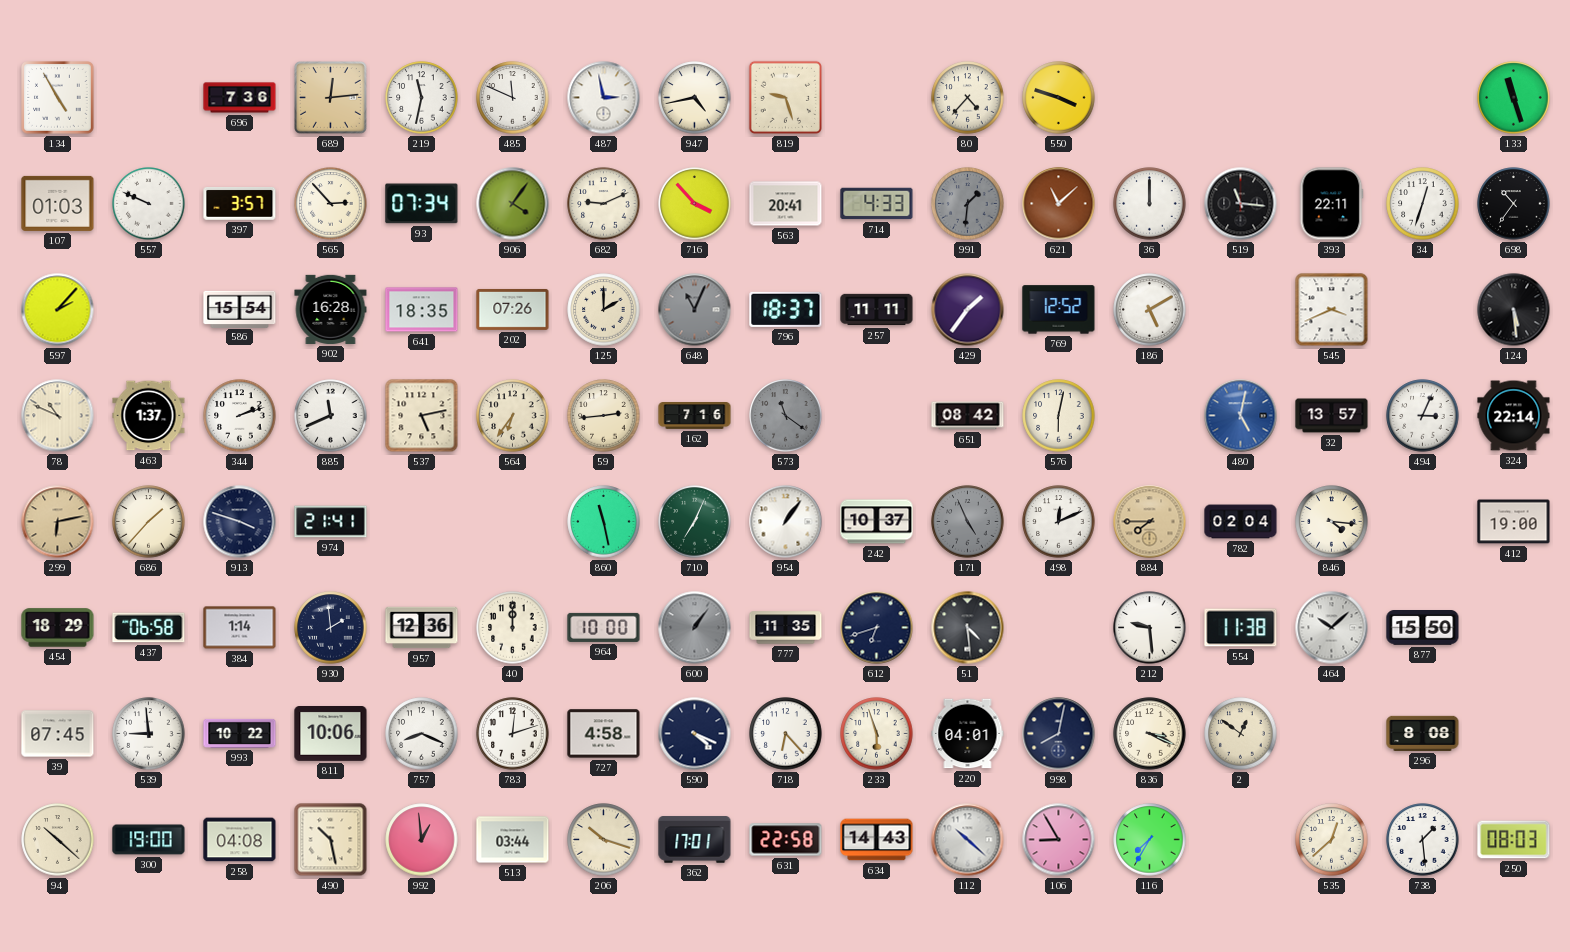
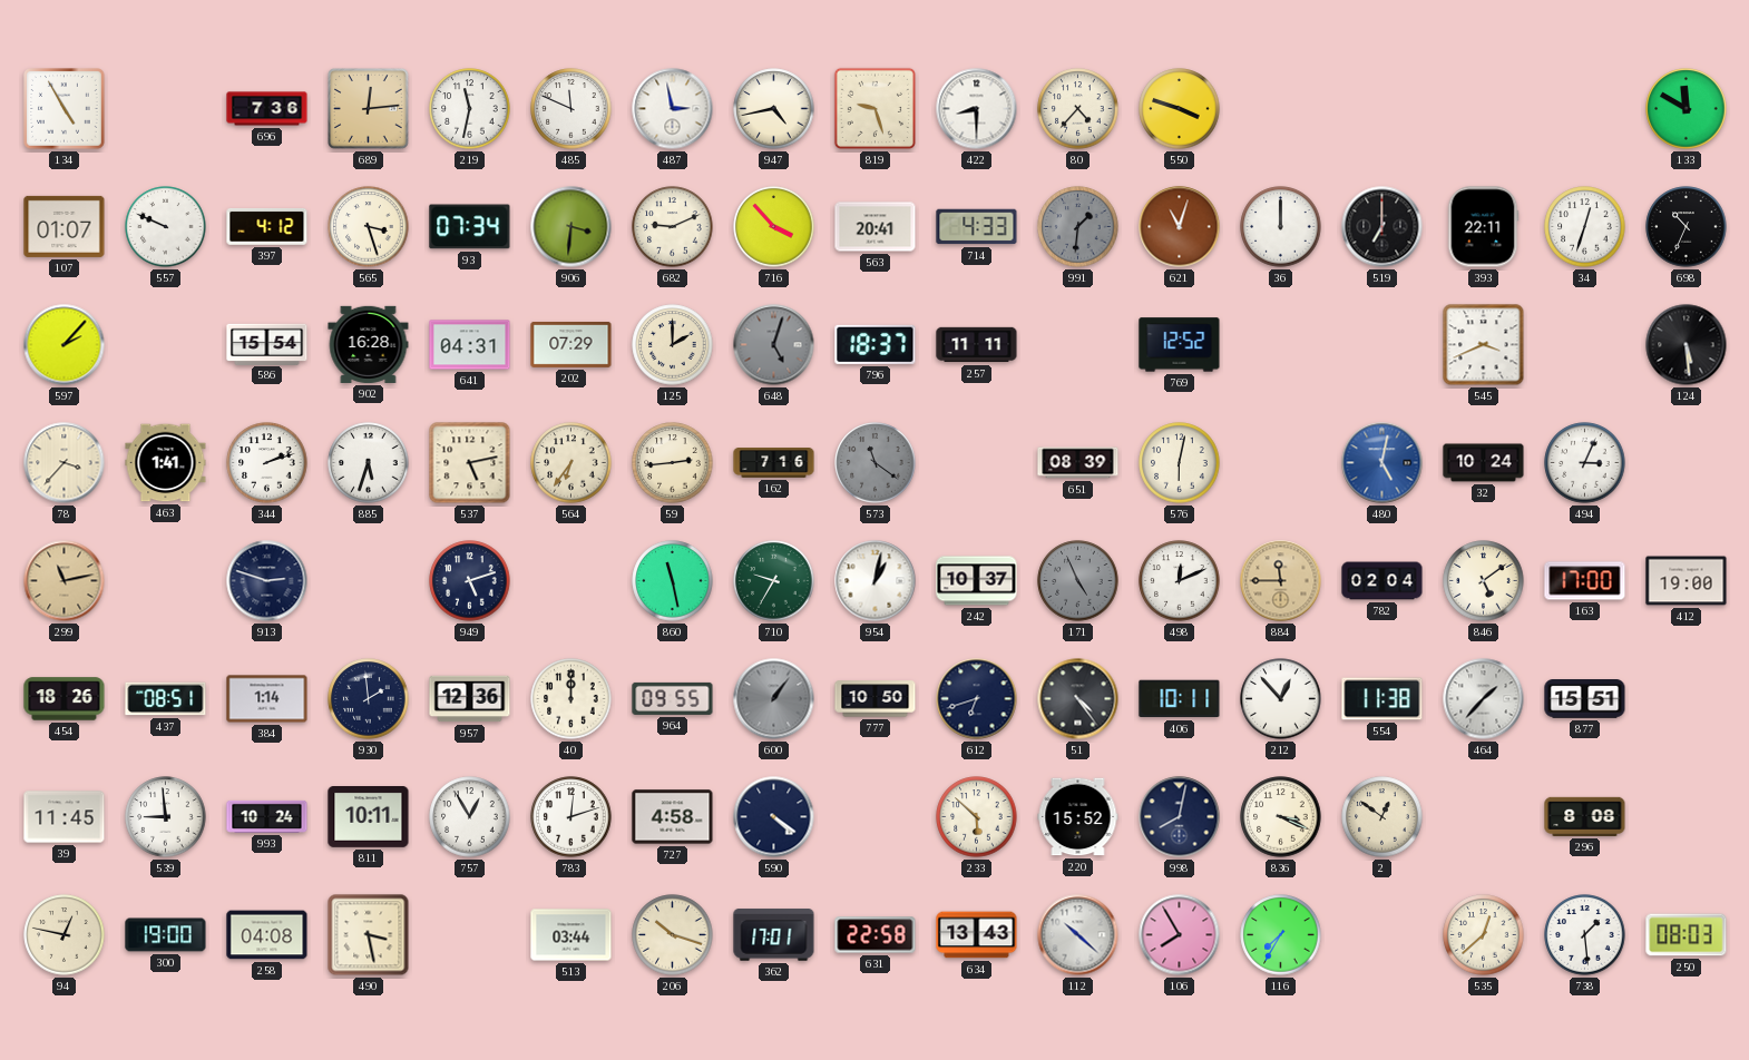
422: none -> 8:30
133: 11:27 -> 11:50
107: 01:03 -> 01:07
397: 3:57 -> 4:12
565: 2:53 -> 3:27
906: 4:06 -> 3:31
621: 11:08 -> 11:03
519: 11:16 -> 7:00
698: 10:36 -> 10:34
641: 18:35 -> 04:31
202: 07:26 -> 07:29
648: 11:04 -> 5:03
429: 1:36 -> none
186: 5:10 -> none
78: 10:49 -> 3:37
463: 1:37 -> 1:41
885: 11:41 -> 5:33
651: 08:42 -> 08:39
32: 13:57 -> 10:24
324: 22:14 -> none
299: 6:13 -> 11:13
686: 1:37 -> none
913: 3:48 -> 2:48
974: 21:41 -> none
949: none -> 5:12
710: 7:04 -> 9:35
954: 1:06 -> 1:02
884: 7:45 -> 11:45
846: 4:16 -> 5:09
163: none -> 17:00
454: 18:29 -> 18:26
437: 06:58 -> 08:51
964: 10:00 -> 09:55
777: 11:35 -> 10:50
51: 4:29 -> 4:24
406: none -> 10:11
212: 9:29 -> 12:53
464: 10:08 -> 1:37
877: 15:50 -> 15:51
39: 07:45 -> 11:45
993: 10:22 -> 10:24
811: 10:06 -> 10:11
757: 8:19 -> 12:55
590: 4:19 -> 4:21
718: 6:23 -> none
233: 5:57 -> 5:52
220: 04:01 -> 15:52
94: 10:22 -> 12:47
490: 10:28 -> 3:28
992: 12:59 -> none
634: 14:43 -> 13:43
106: 8:55 -> 7:55
